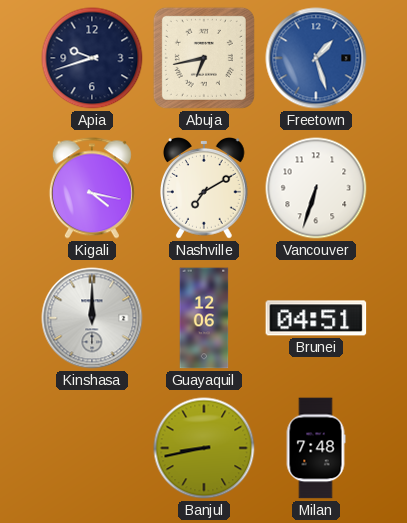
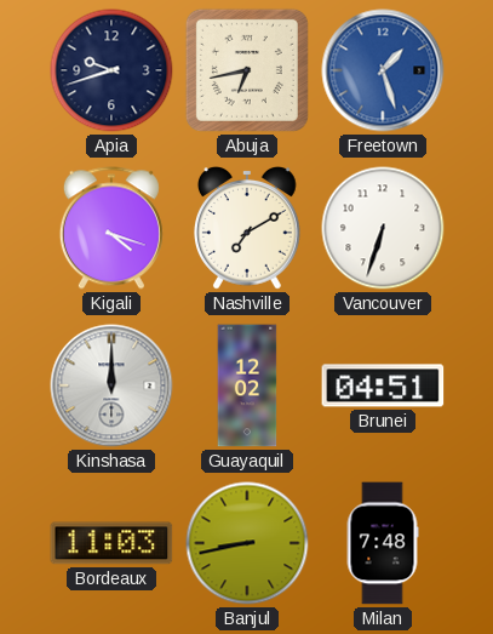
Kigali: 4:17 -> 4:18
Guayaquil: 12:06 -> 12:02
Bordeaux: none -> 11:03
